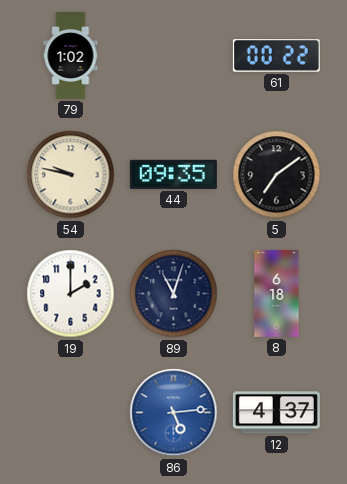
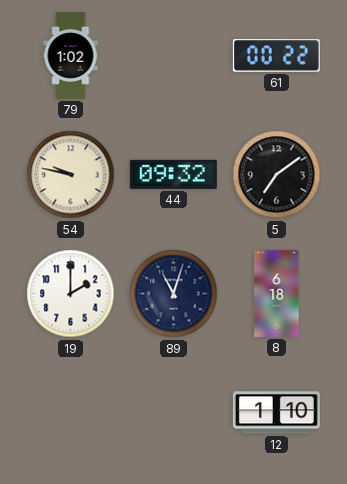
44: 09:35 -> 09:32
86: 5:14 -> none
12: 4:37 -> 1:10
